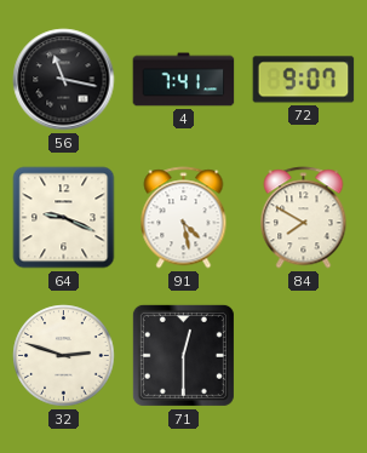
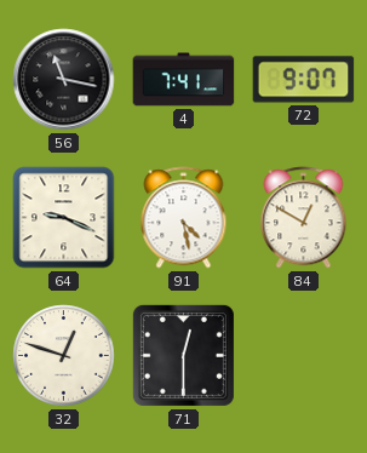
84: 7:50 -> 12:50
32: 2:48 -> 12:48
